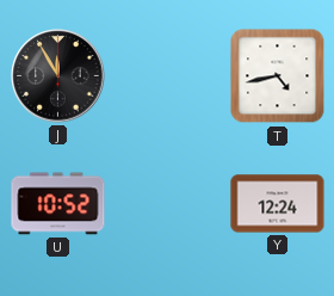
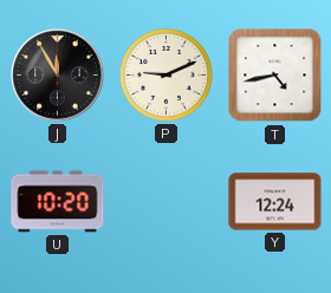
P: none -> 9:11
U: 10:52 -> 10:20
